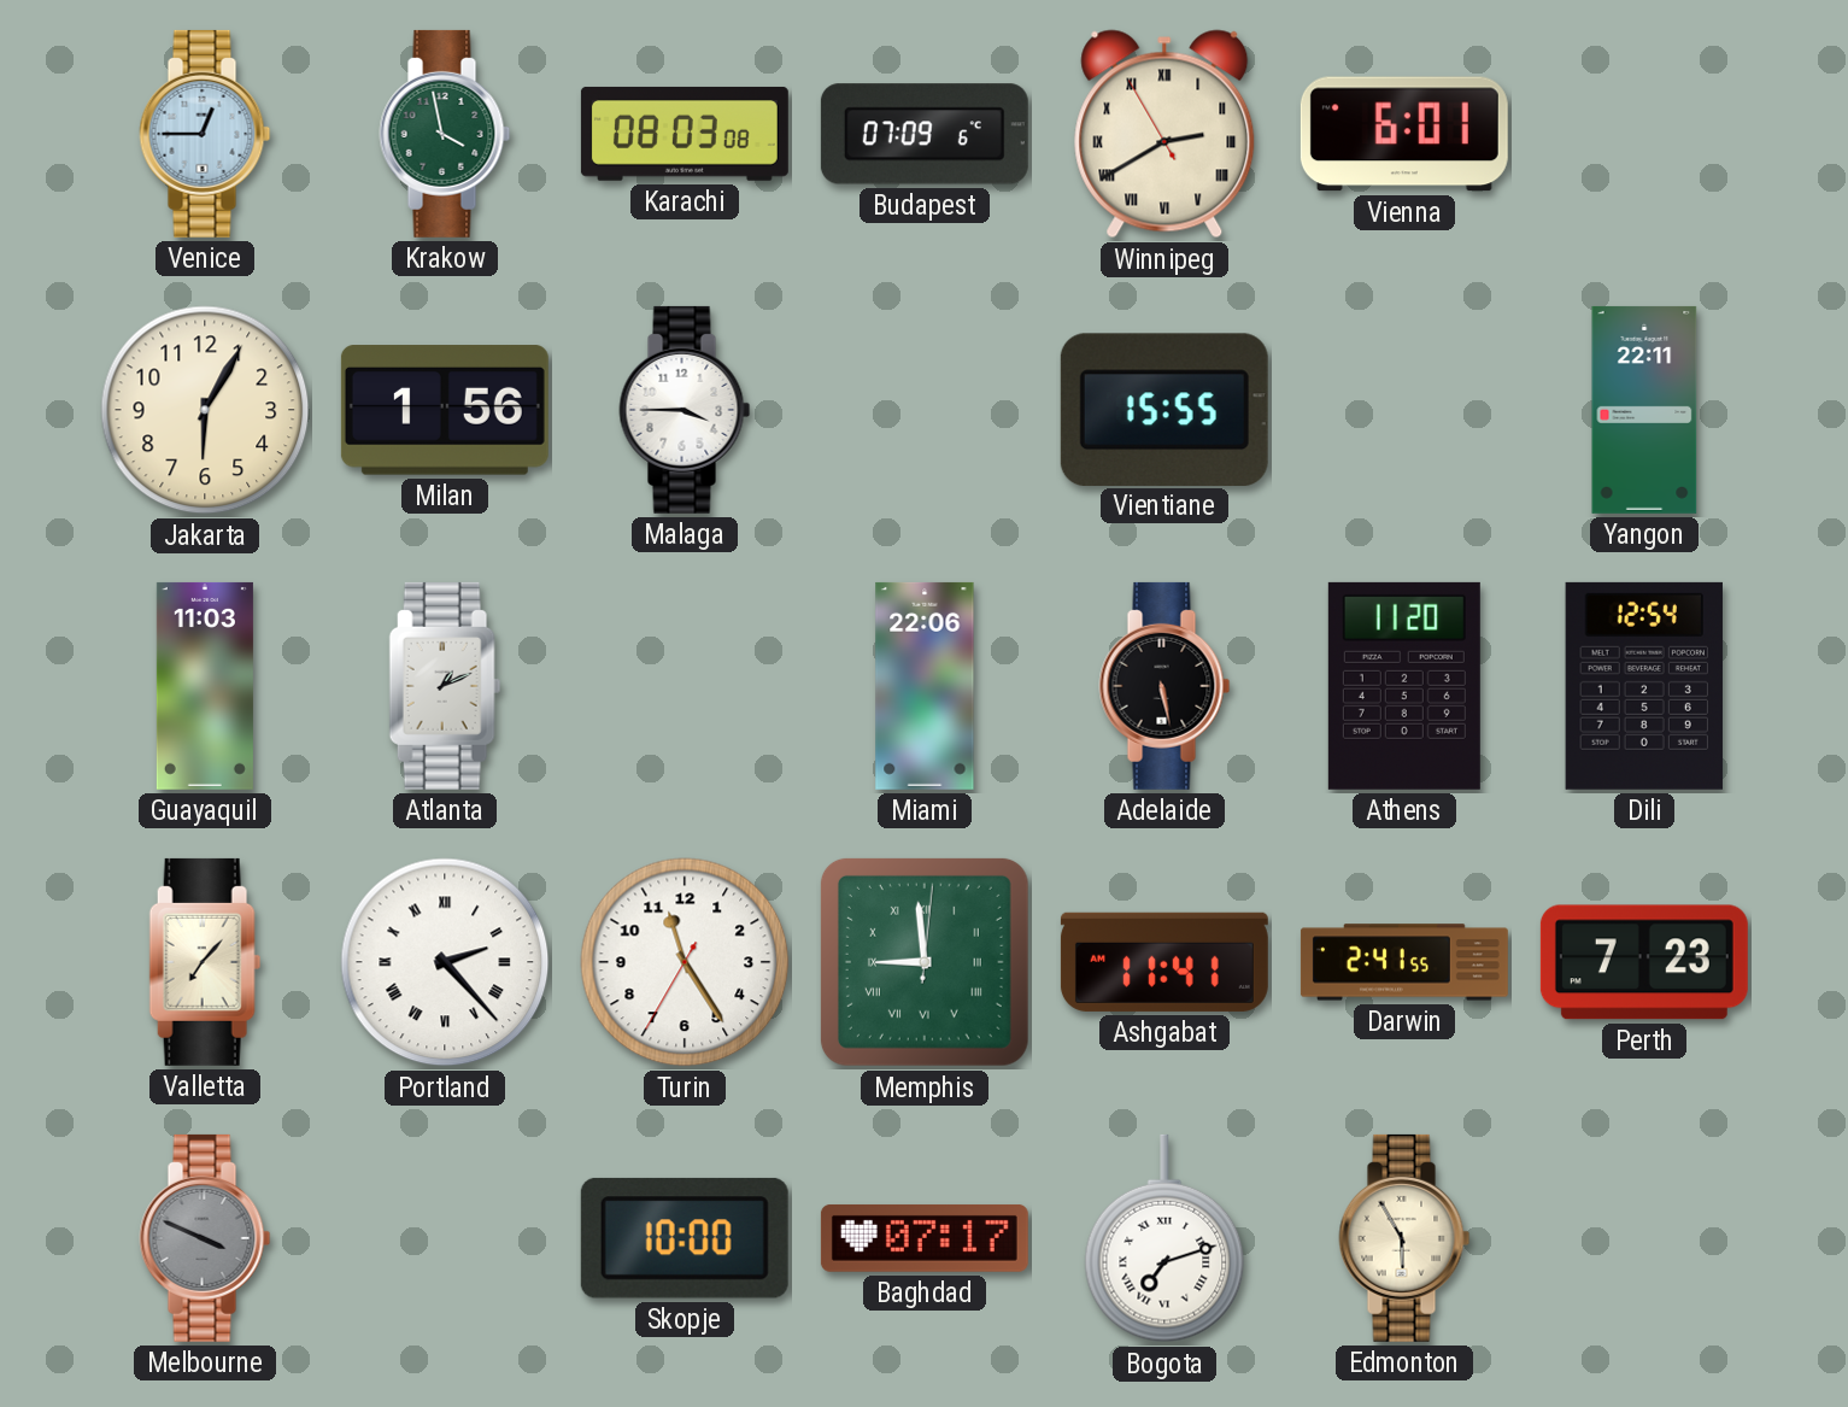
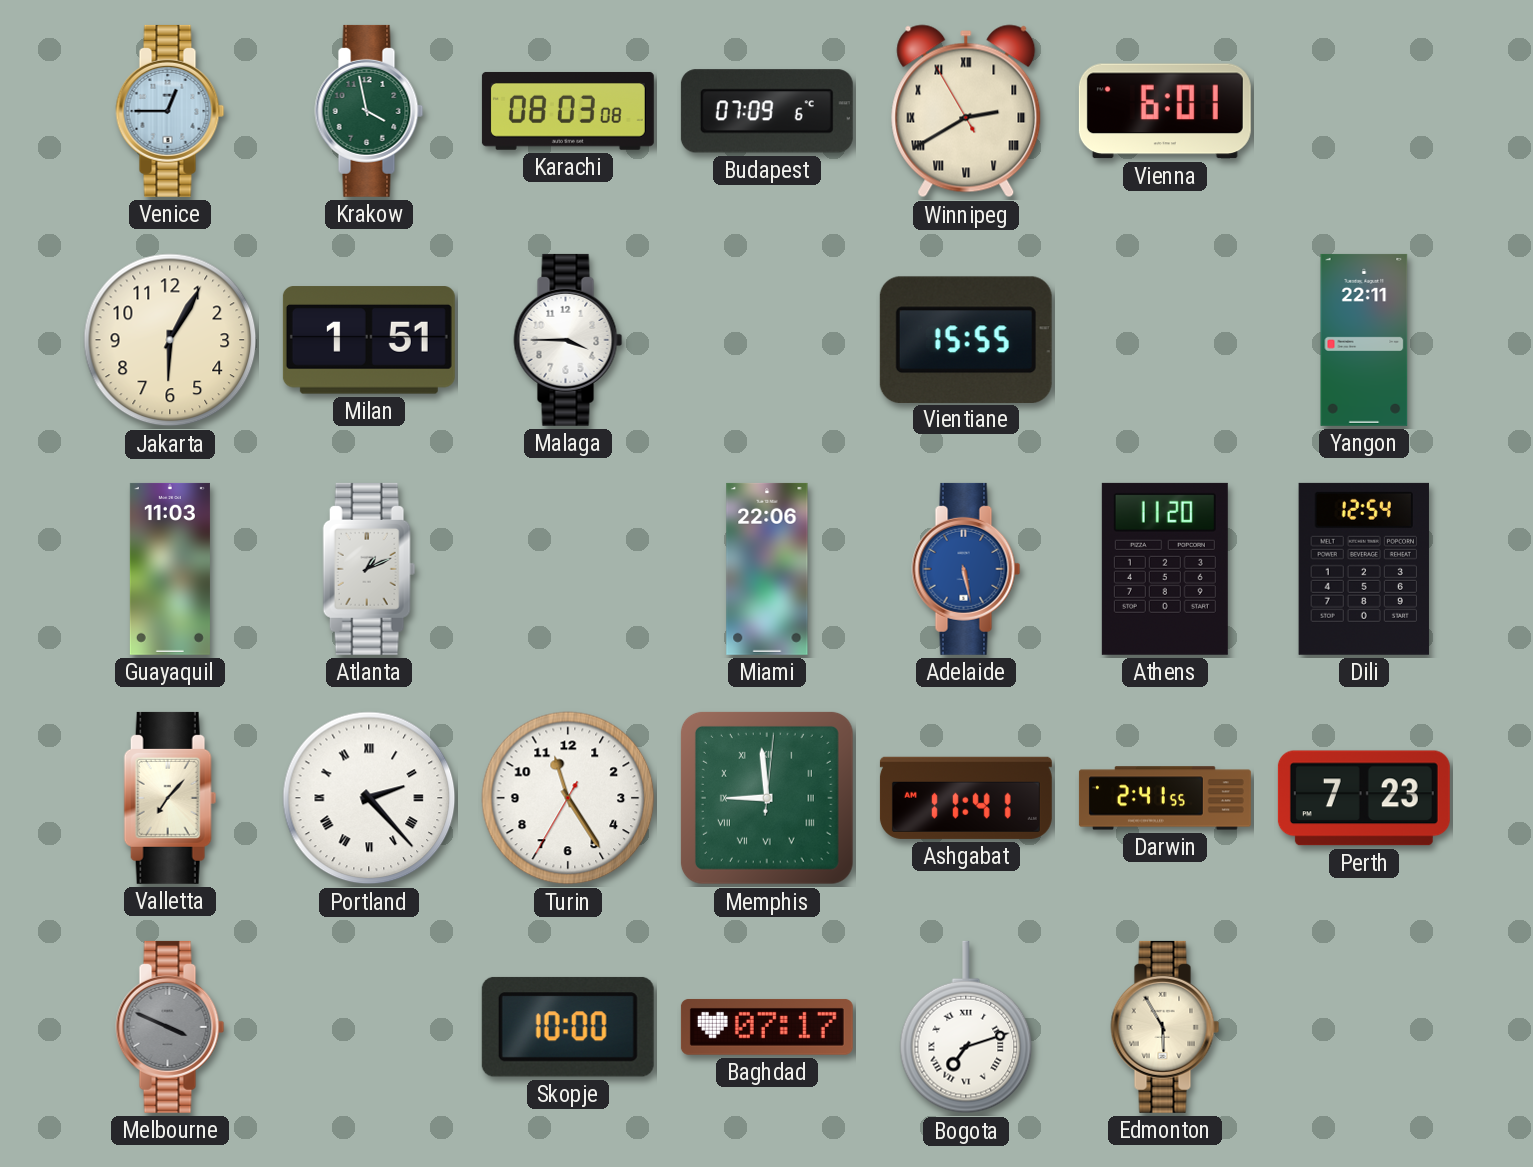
Milan: 1:56 -> 1:51
Adelaide dial: black -> blue
